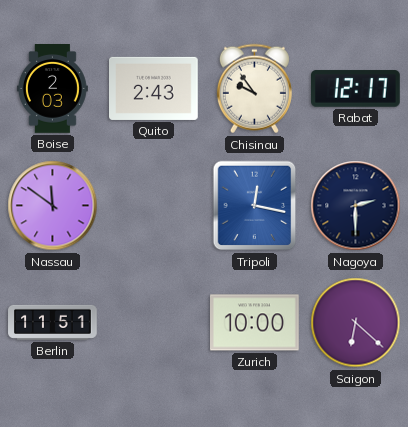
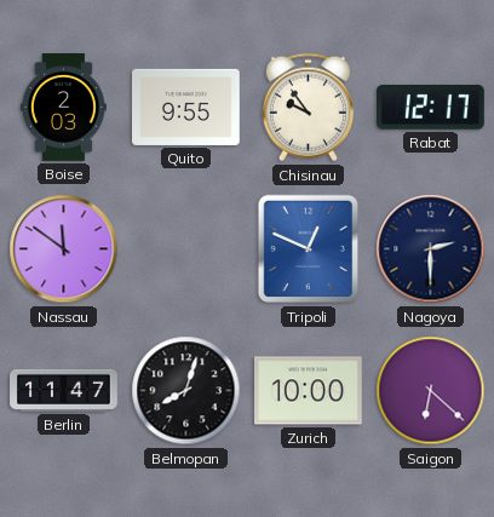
Quito: 2:43 -> 9:55
Tripoli: 12:17 -> 12:49
Berlin: 11:51 -> 11:47
Belmopan: none -> 8:03
